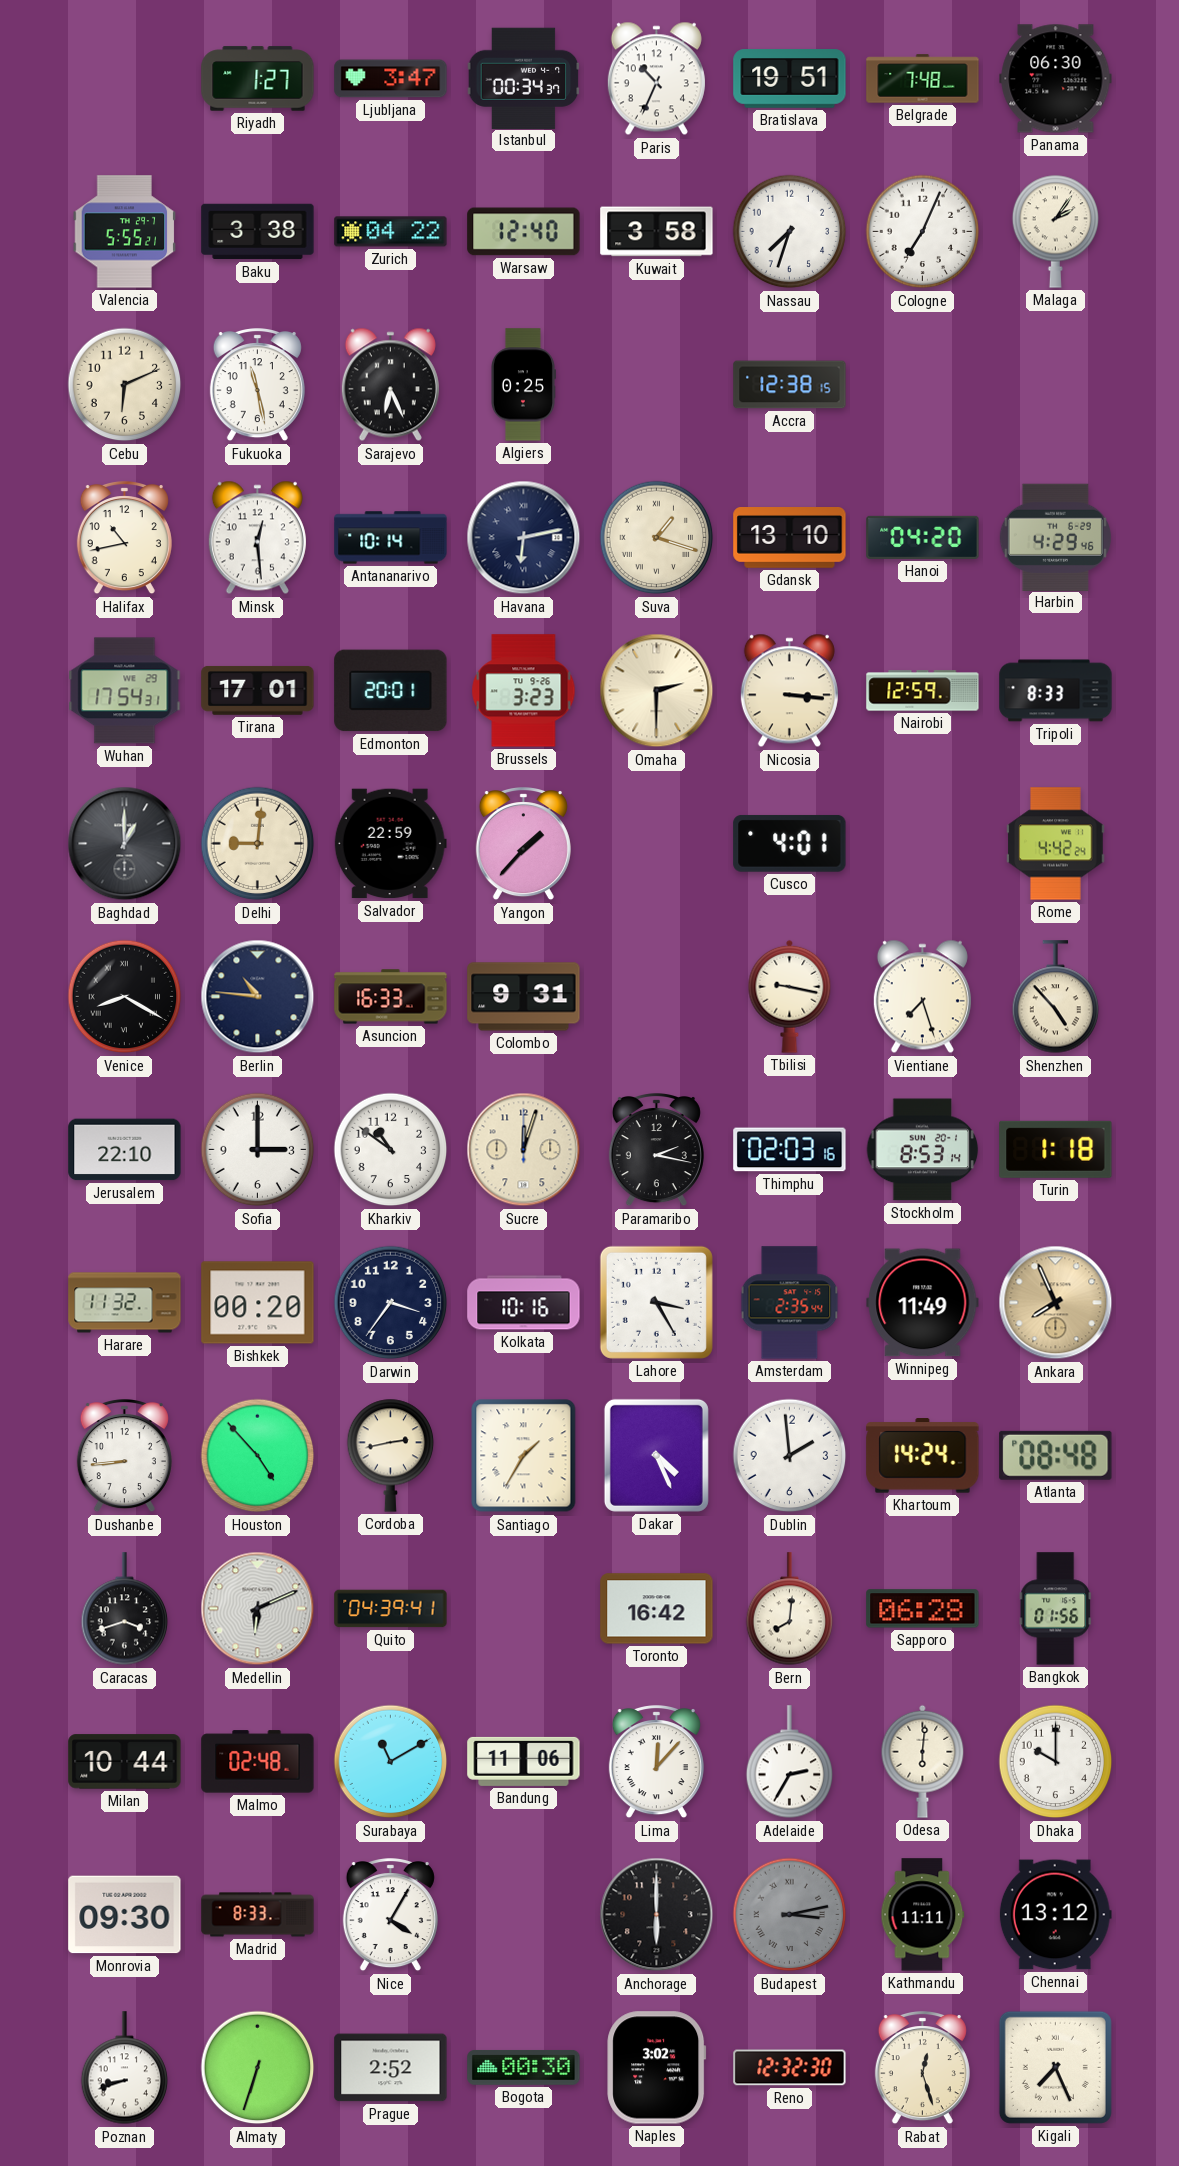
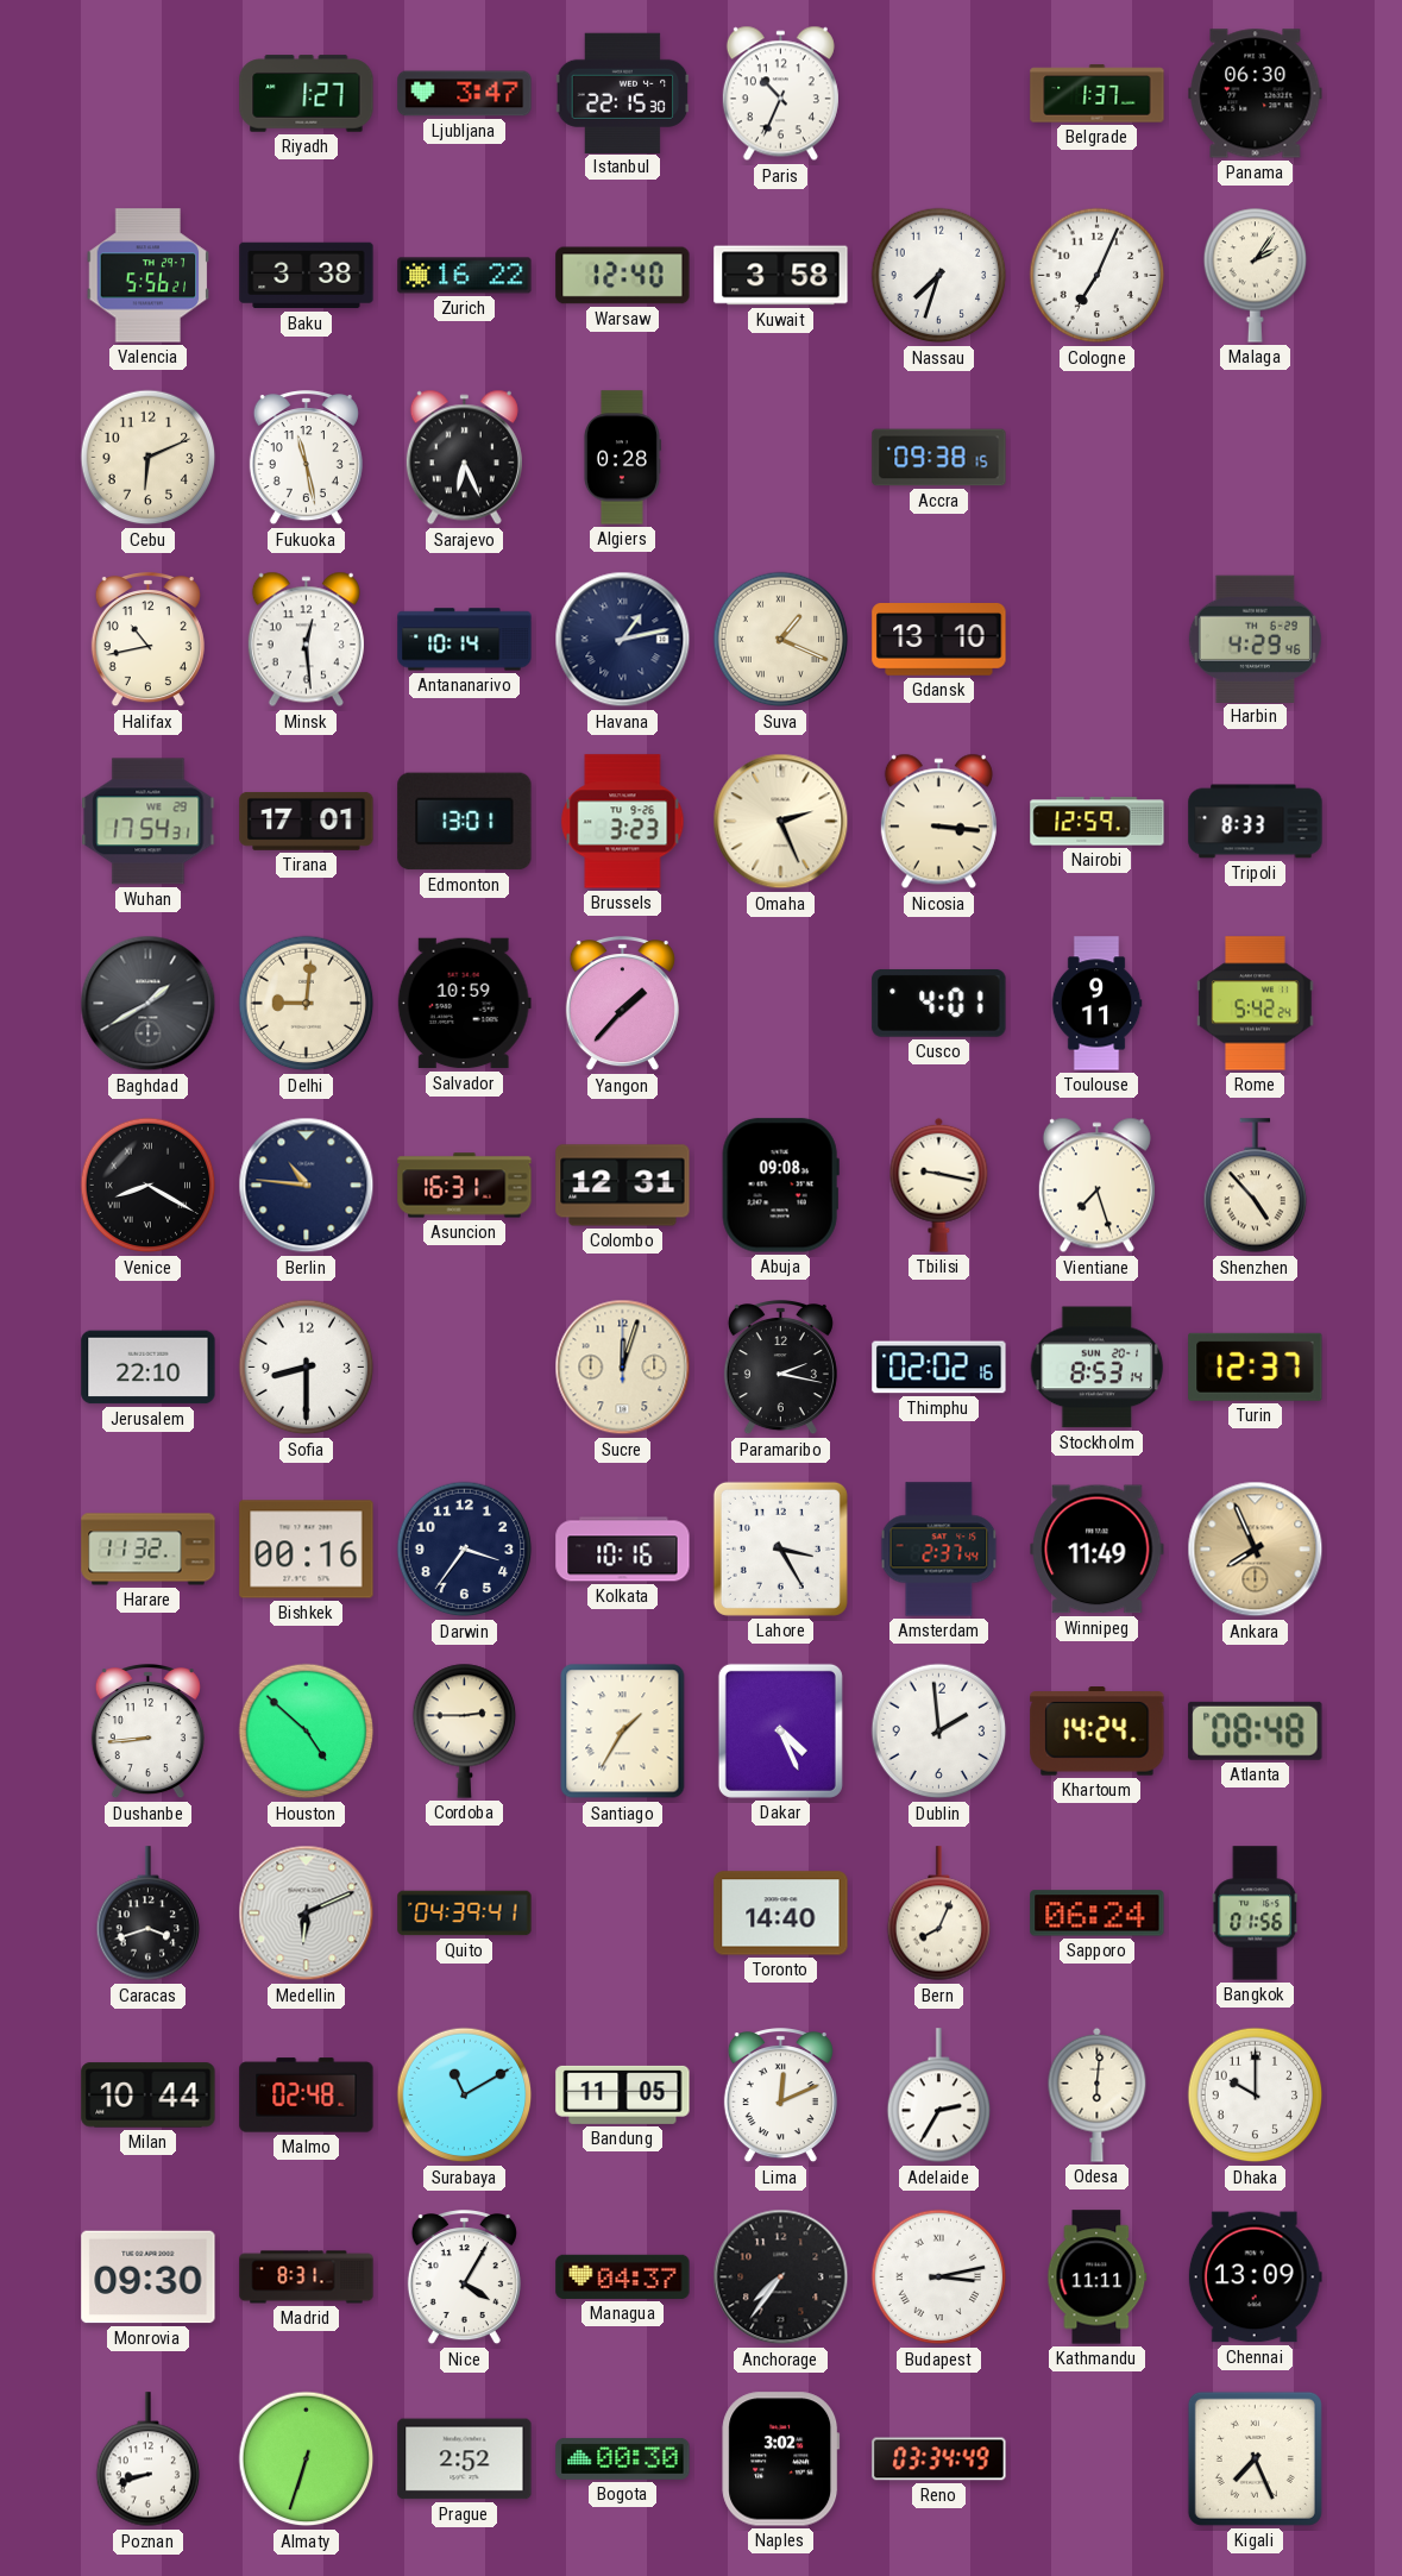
Istanbul: 00:34 -> 22:15
Bratislava: 19:51 -> none
Belgrade: 7:48 -> 1:37
Valencia: 5:55 -> 5:56
Zurich: 04:22 -> 16:22
Algiers: 0:25 -> 0:28
Accra: 12:38 -> 09:38
Havana: 6:13 -> 1:13
Suva: 1:18 -> 1:19
Hanoi: 04:20 -> none
Edmonton: 20:01 -> 13:01
Omaha: 2:30 -> 2:26
Baghdad: 1:00 -> 1:40
Salvador: 22:59 -> 10:59
Toulouse: none -> 9:11
Rome: 4:42 -> 5:42
Asuncion: 16:33 -> 16:31
Colombo: 9:31 -> 12:31
Abuja: none -> 09:08
Sofia: 3:00 -> 8:30
Kharkiv: 10:51 -> none
Thimphu: 02:03 -> 02:02
Turin: 1:18 -> 12:37
Bishkek: 00:20 -> 00:16
Amsterdam: 2:35 -> 2:37
Houston: 4:53 -> 4:52
Cordoba: 2:43 -> 2:45
Toronto: 16:42 -> 14:40
Bern: 8:01 -> 8:04
Sapporo: 06:28 -> 06:24
Bandung: 11:06 -> 11:05
Lima: 12:07 -> 12:11
Madrid: 8:33 -> 8:31
Managua: none -> 04:37
Anchorage: 6:00 -> 7:36
Budapest dial: grey -> white
Chennai: 13:12 -> 13:09
Reno: 12:32 -> 03:34
Rabat: 12:27 -> none
